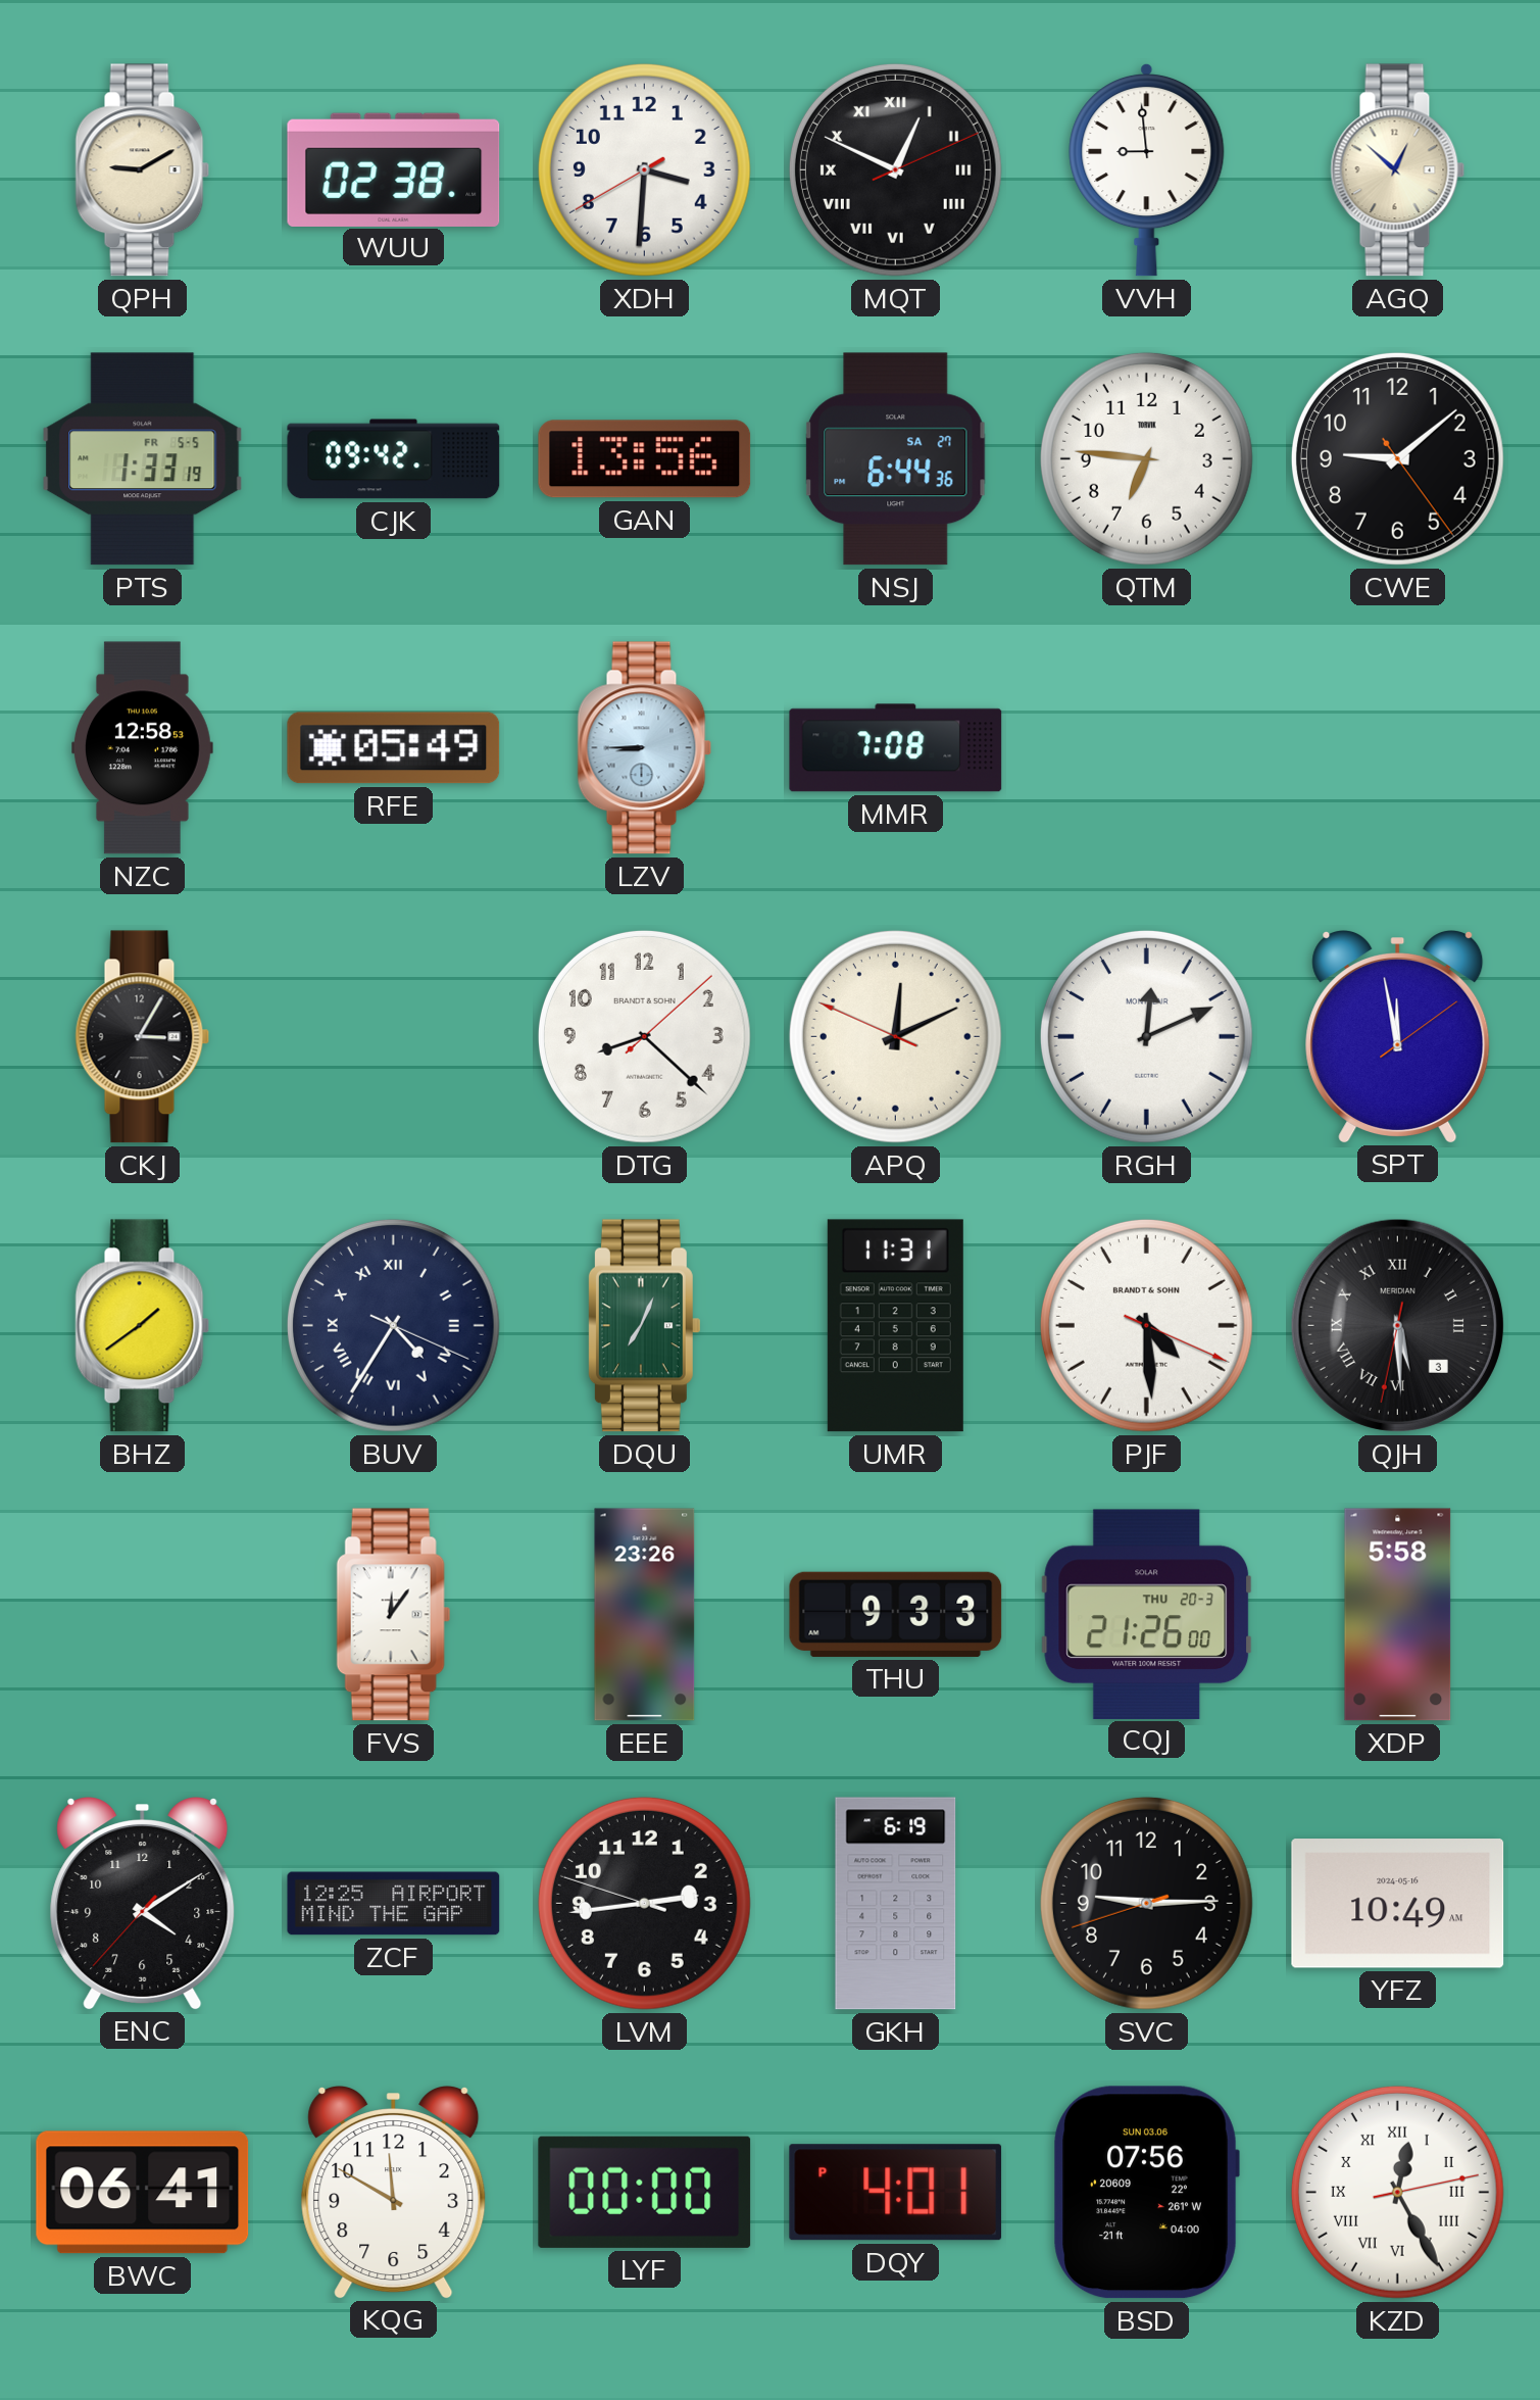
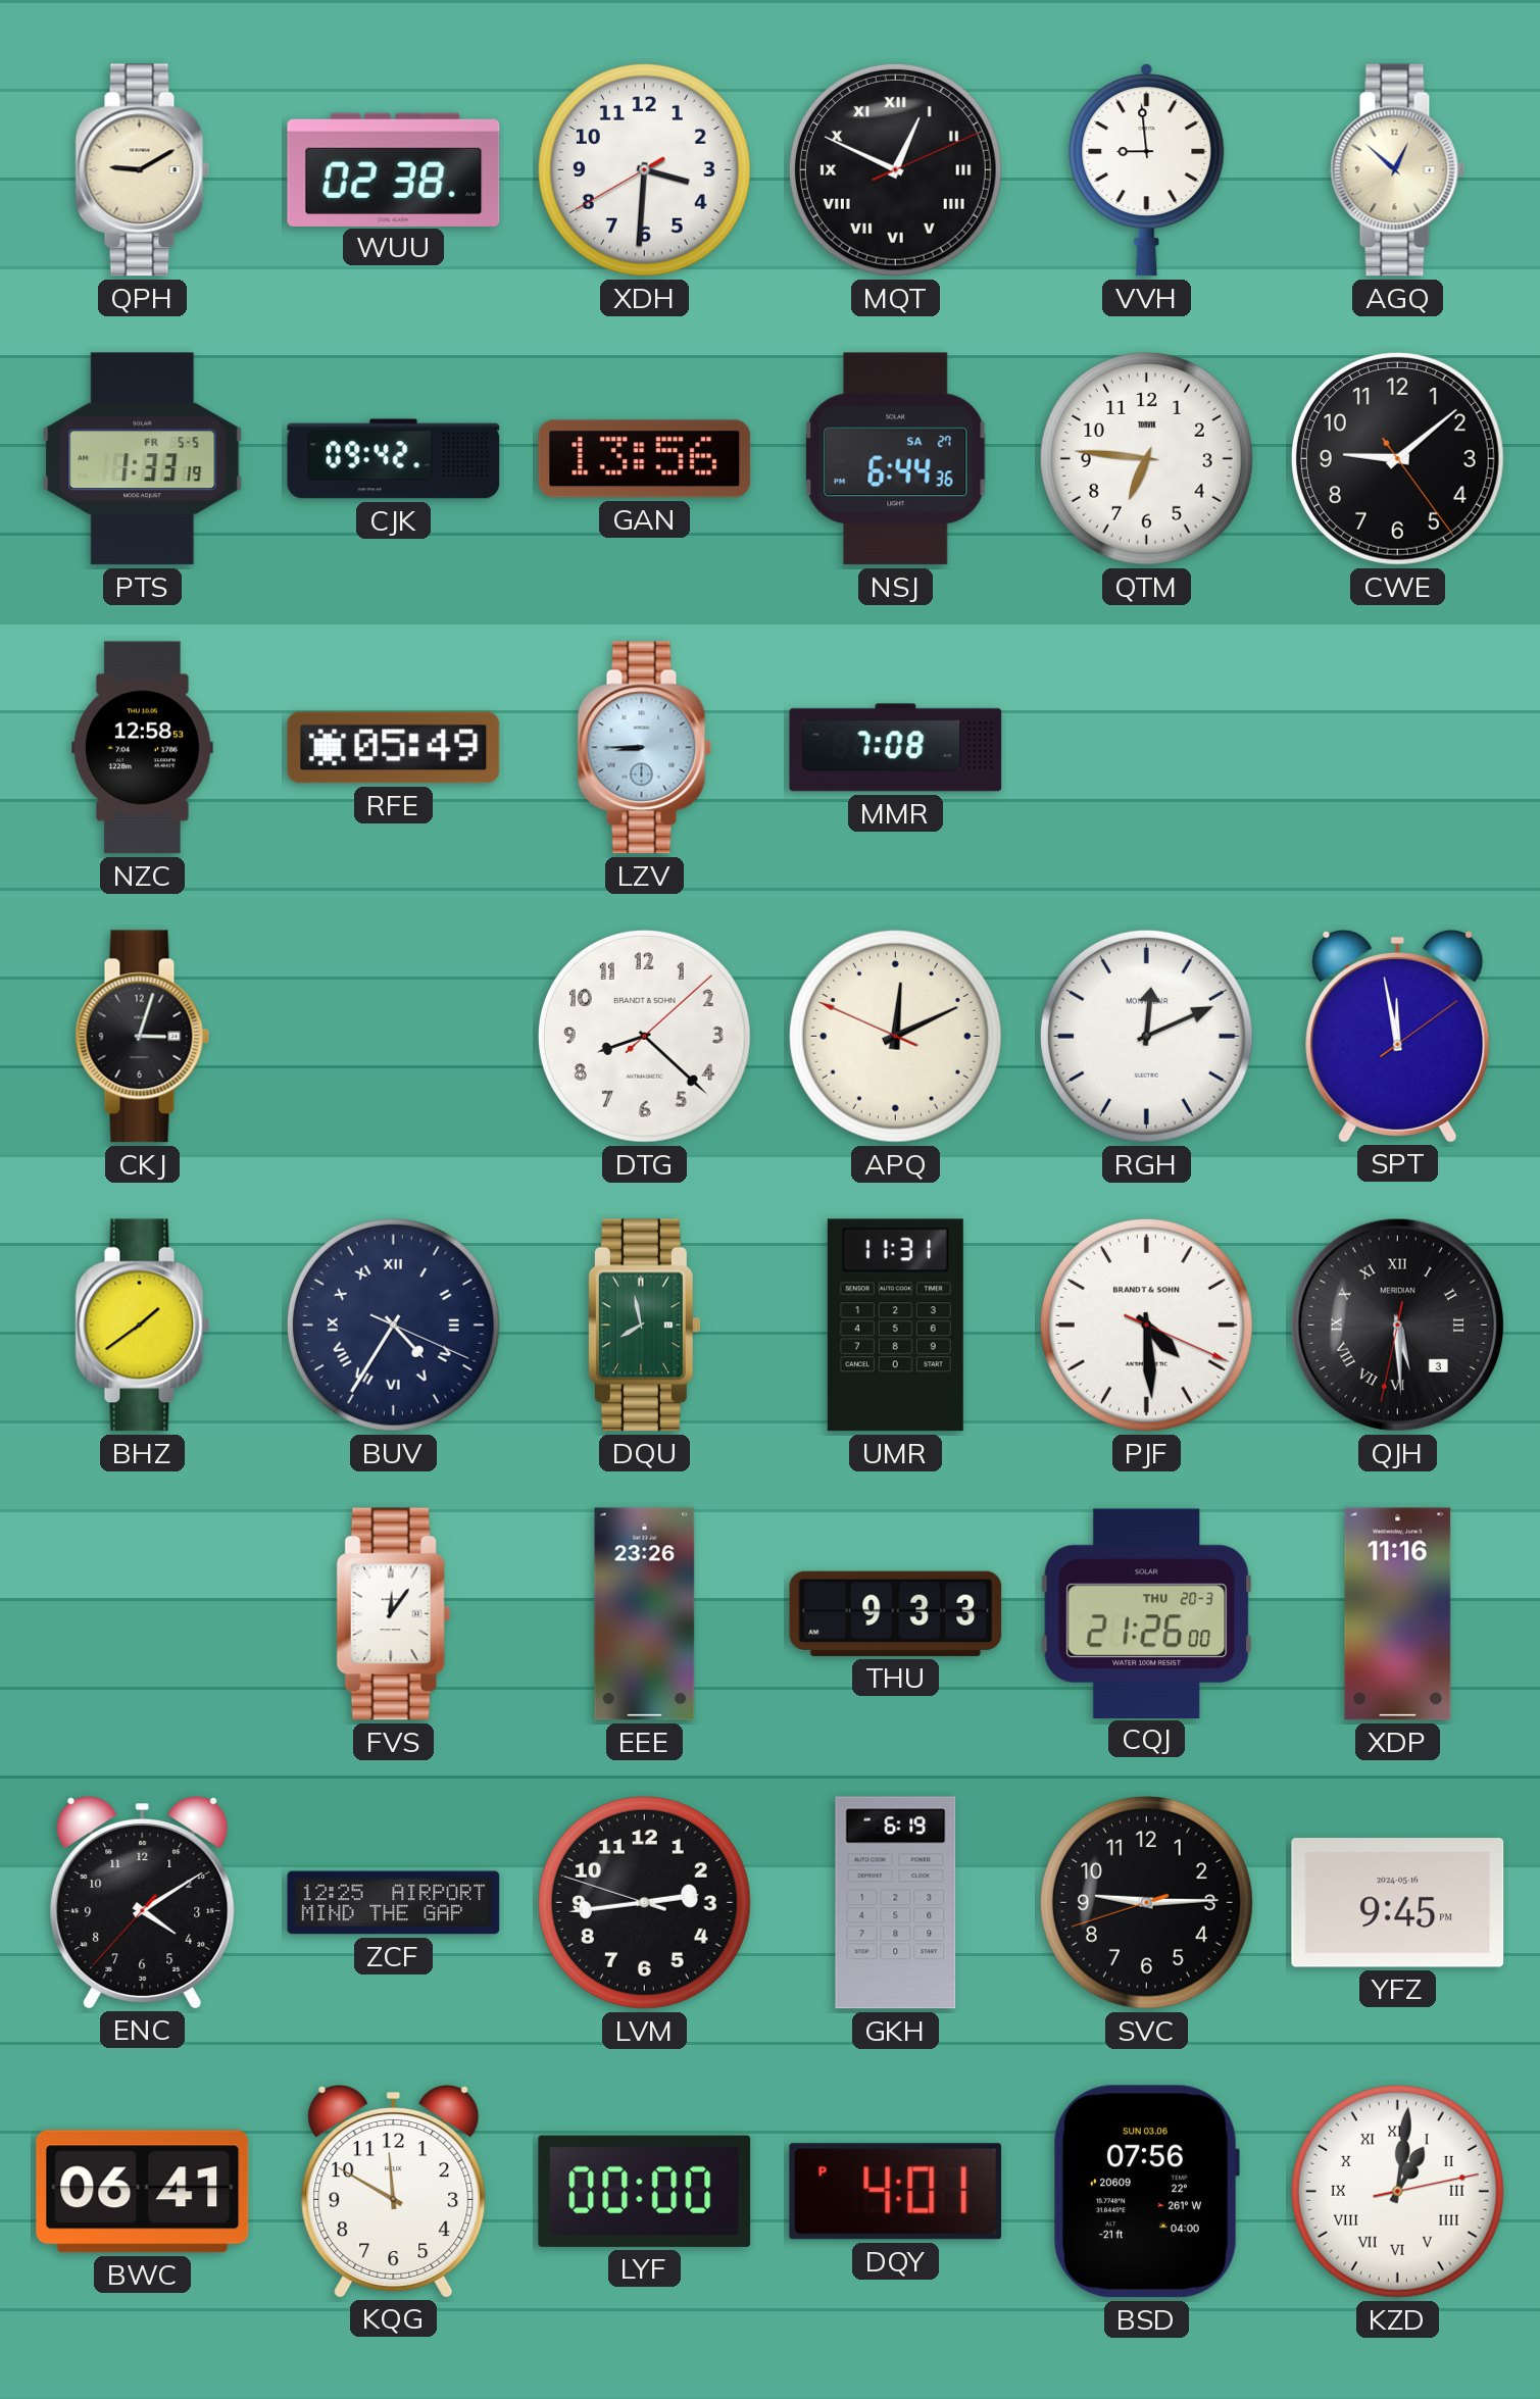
CKJ: 3:05 -> 3:03
DQU: 7:04 -> 7:58
XDP: 5:58 -> 11:16
YFZ: 10:49 -> 9:45
KZD: 12:25 -> 1:01
